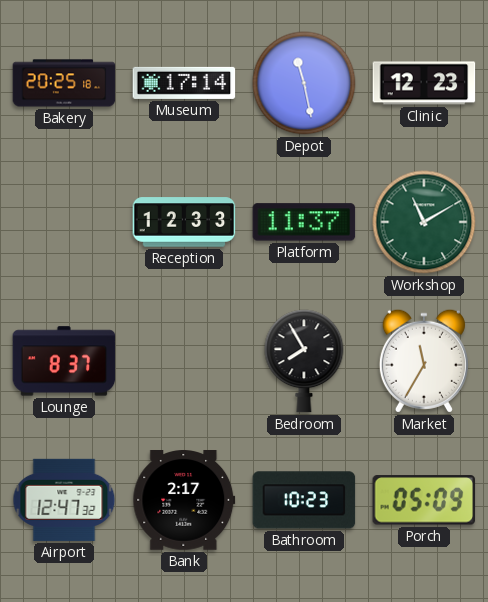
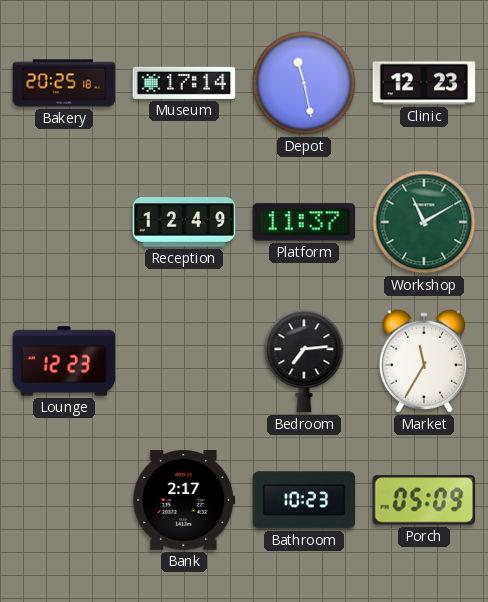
Reception: 12:33 -> 12:49
Lounge: 8:37 -> 12:23
Bedroom: 7:55 -> 7:14
Airport: 12:47 -> none
